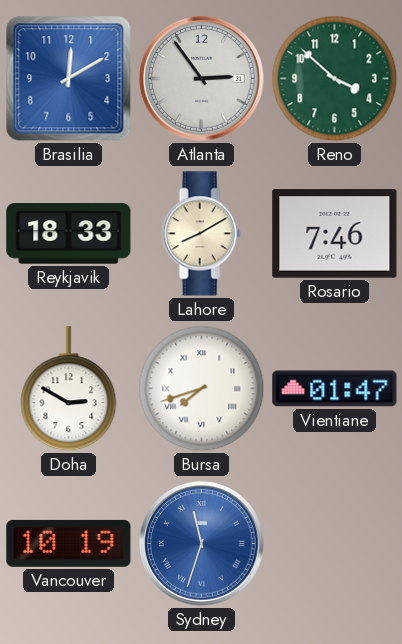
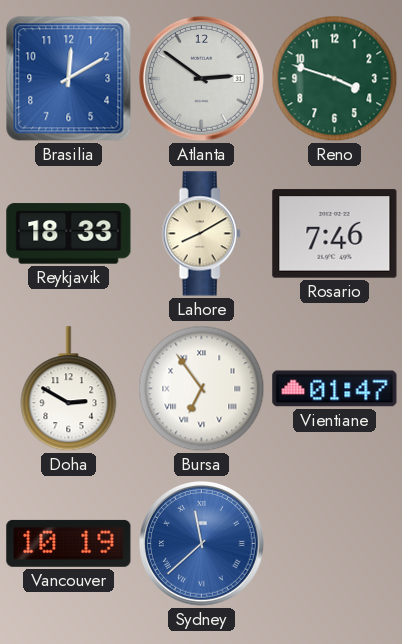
Atlanta: 2:54 -> 2:51
Reno: 3:52 -> 3:48
Bursa: 7:42 -> 6:54
Sydney: 11:33 -> 11:38
